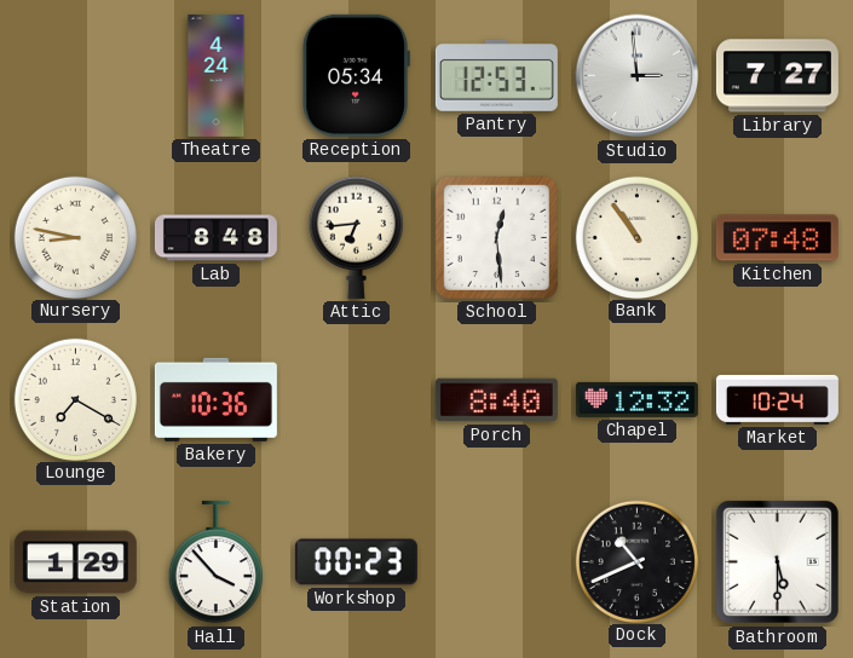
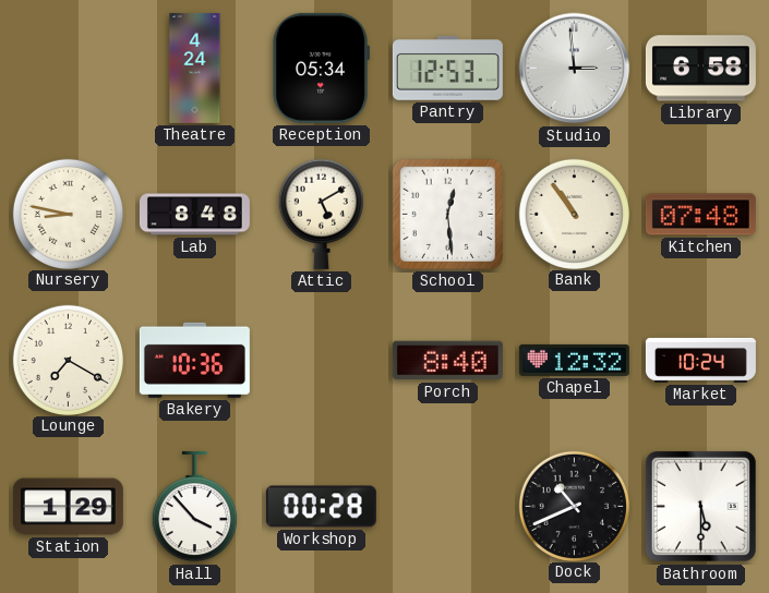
Library: 7:27 -> 6:58
Attic: 6:44 -> 5:10
Workshop: 00:23 -> 00:28
